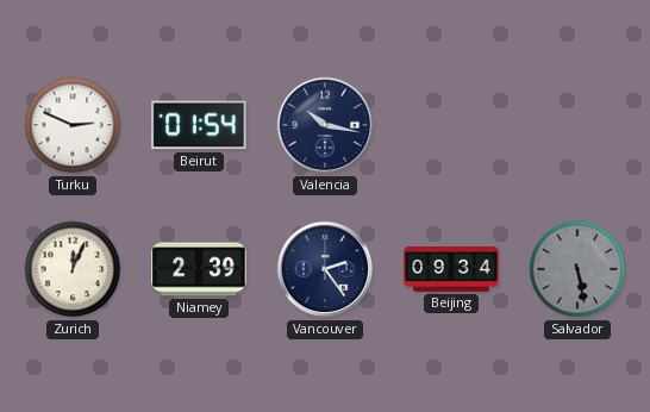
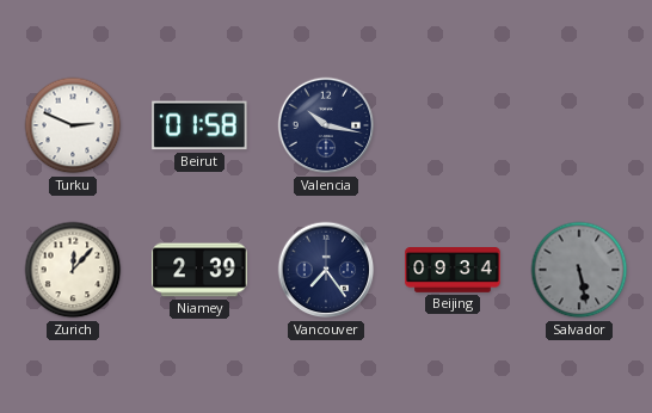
Beirut: 01:54 -> 01:58
Zurich: 12:04 -> 12:07
Vancouver: 2:24 -> 7:24
